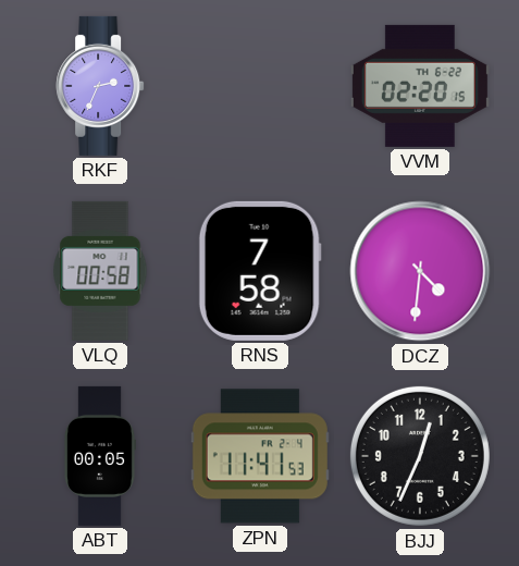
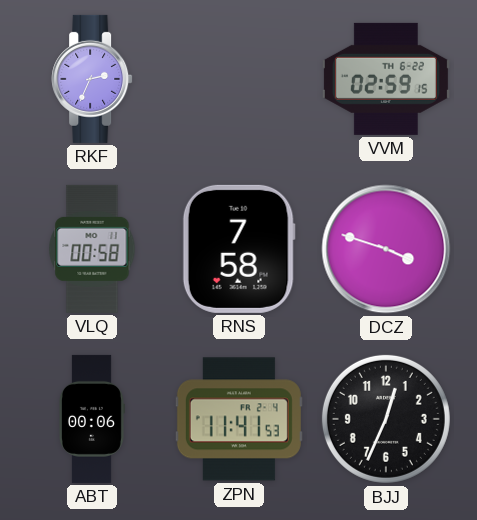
VVM: 02:20 -> 02:59
DCZ: 4:31 -> 3:48
ABT: 00:05 -> 00:06
